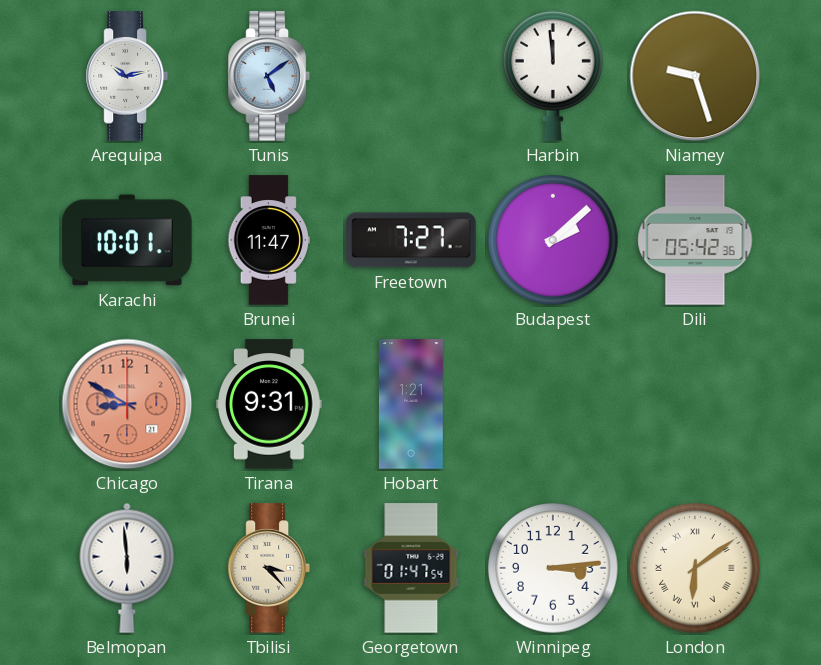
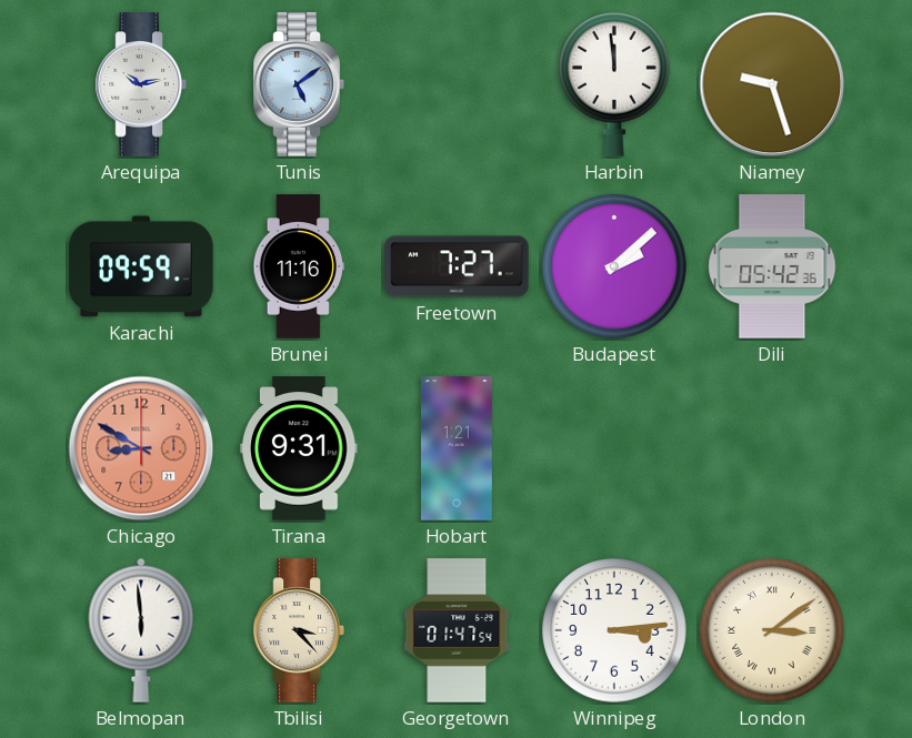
Karachi: 10:01 -> 09:59
Brunei: 11:47 -> 11:16
London: 6:09 -> 3:09
